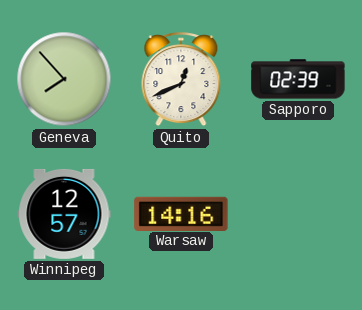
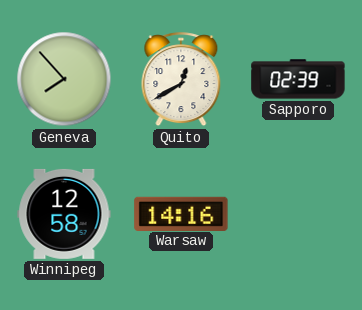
Quito: 12:41 -> 12:40
Winnipeg: 12:57 -> 12:58
